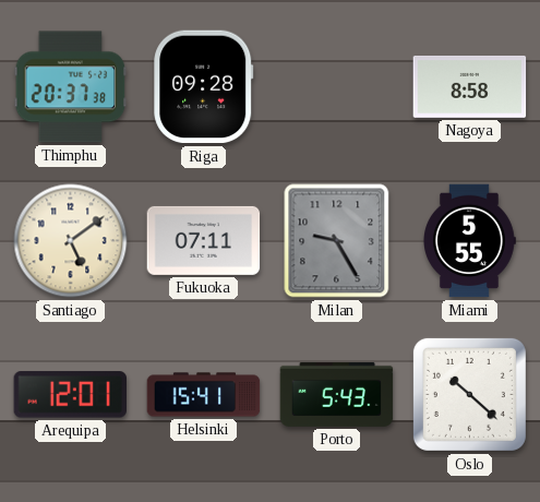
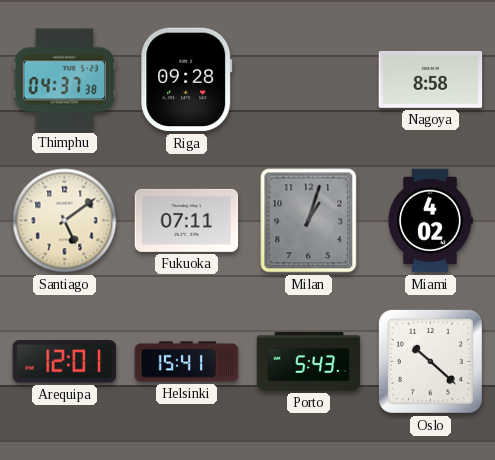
Thimphu: 20:37 -> 04:37
Milan: 9:25 -> 1:03
Miami: 5:55 -> 4:02
